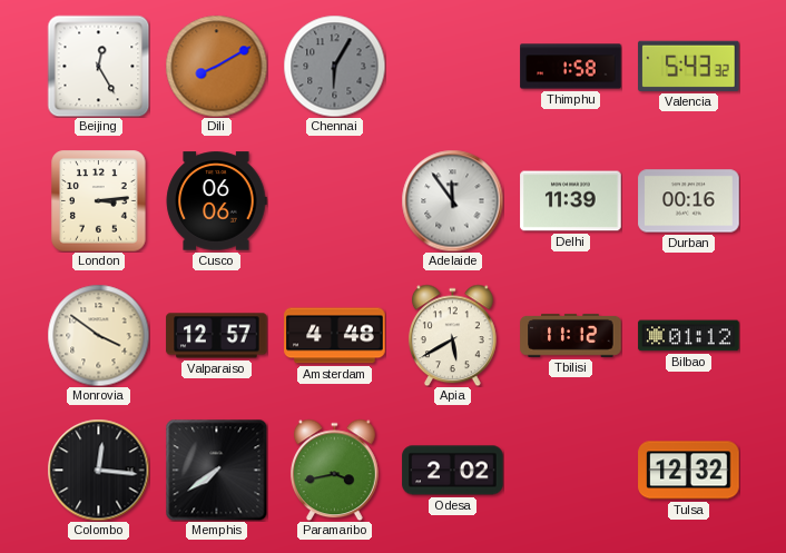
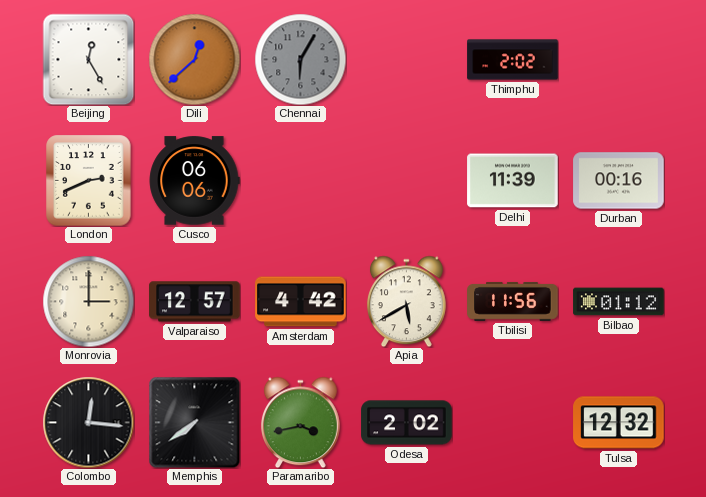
Dili: 8:10 -> 12:38
Thimphu: 1:58 -> 2:02
Valencia: 5:43 -> none
London: 3:14 -> 2:41
Adelaide: 11:54 -> none
Monrovia: 3:51 -> 3:00
Amsterdam: 4:48 -> 4:42
Tbilisi: 11:12 -> 11:56
